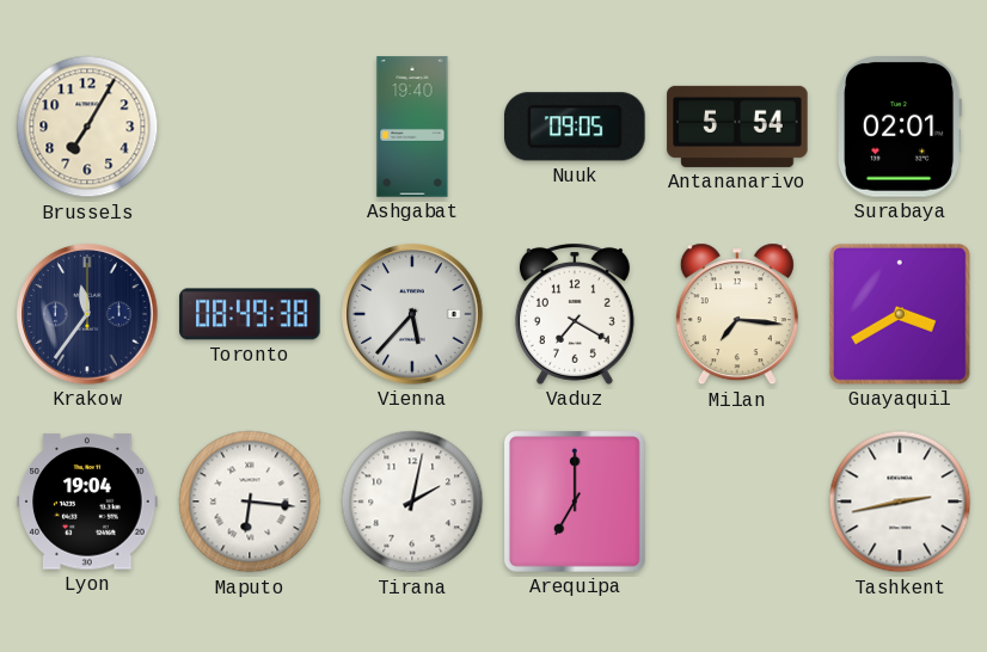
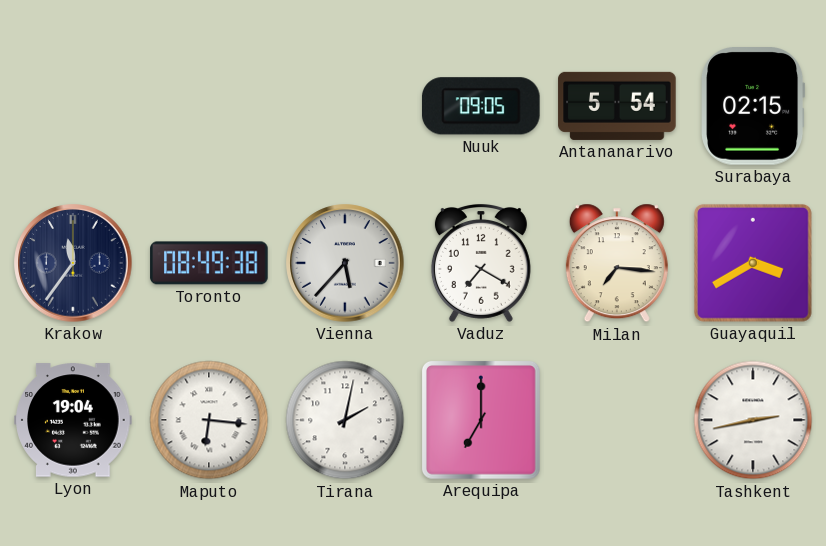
Brussels: 7:05 -> none
Ashgabat: 19:40 -> none
Surabaya: 02:01 -> 02:15
